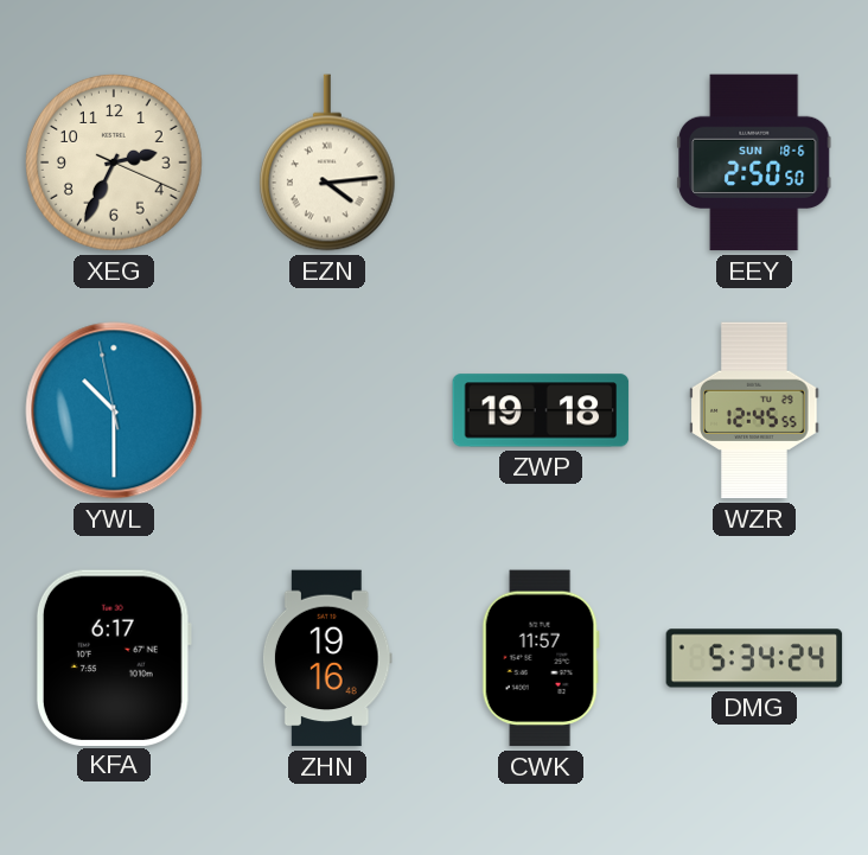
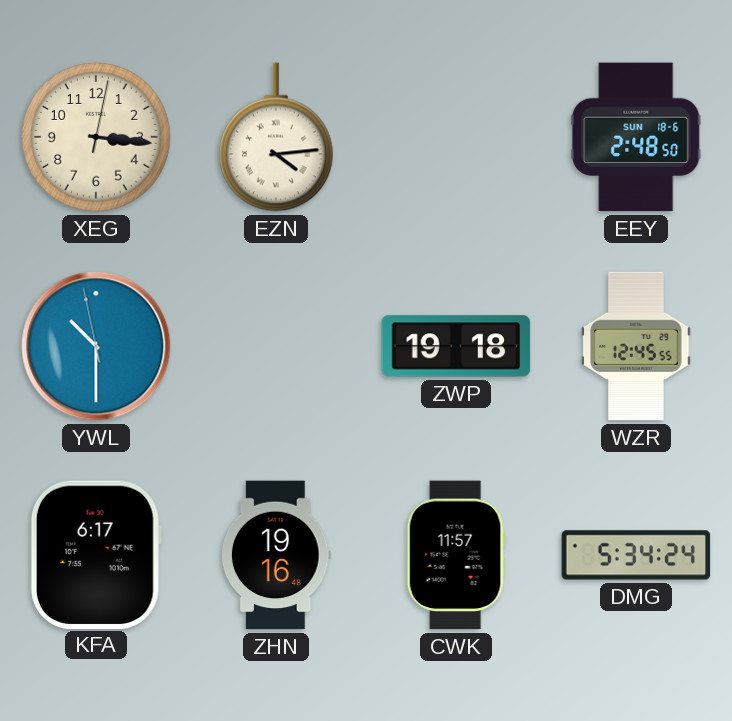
XEG: 2:34 -> 3:16
EEY: 2:50 -> 2:48
